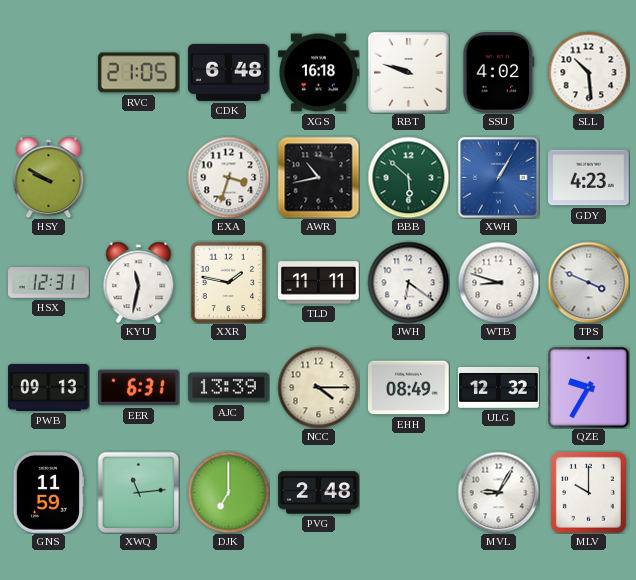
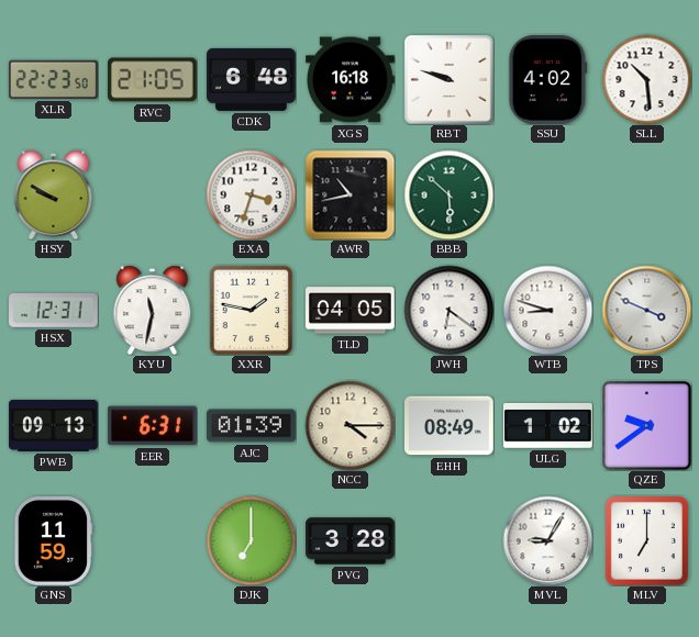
XLR: none -> 22:23
XWH: 1:05 -> none
GDY: 4:23 -> none
TLD: 11:11 -> 04:05
AJC: 13:39 -> 01:39
ULG: 12:32 -> 1:02
QZE: 9:35 -> 9:39
XWQ: 11:14 -> none
PVG: 2:48 -> 3:28
MLV: 10:00 -> 7:00
